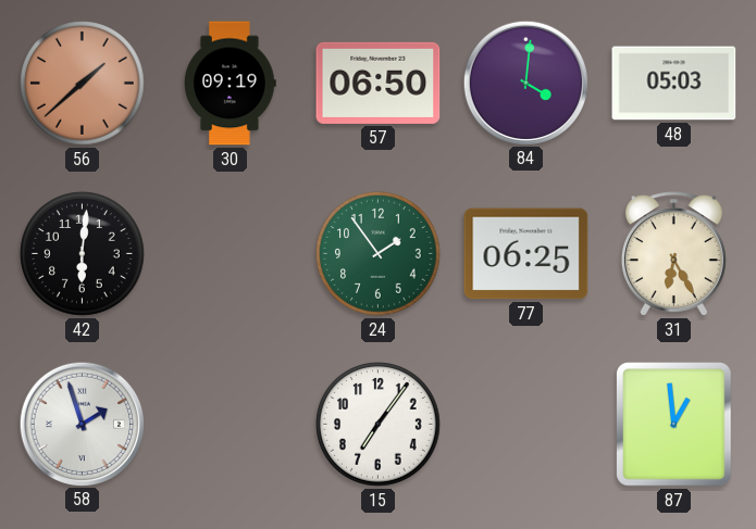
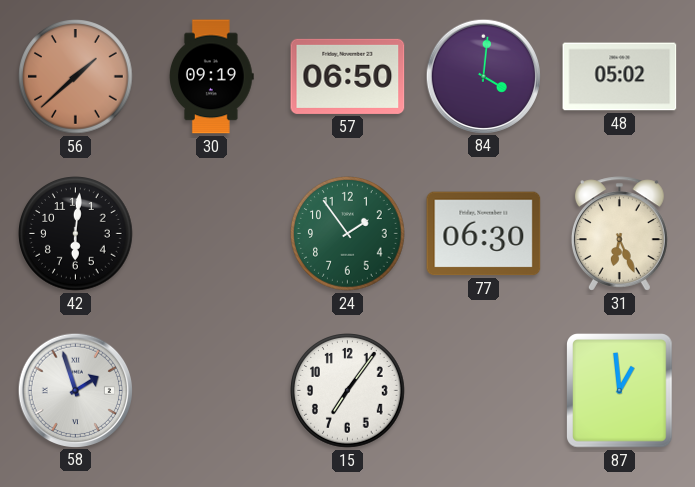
48: 05:03 -> 05:02
77: 06:25 -> 06:30
31: 6:25 -> 6:26
